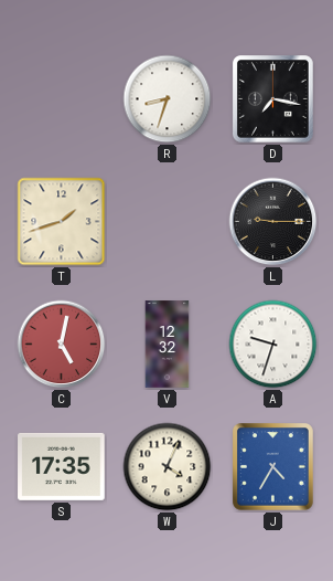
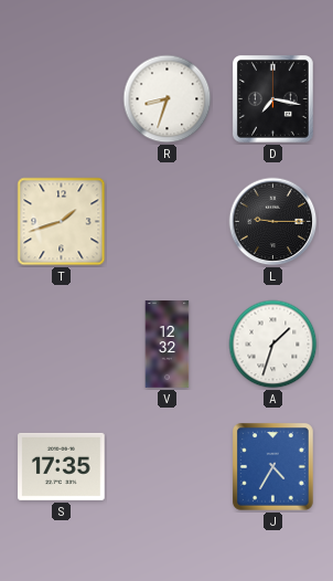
C: 5:02 -> none
A: 9:33 -> 1:33
W: 4:04 -> none
